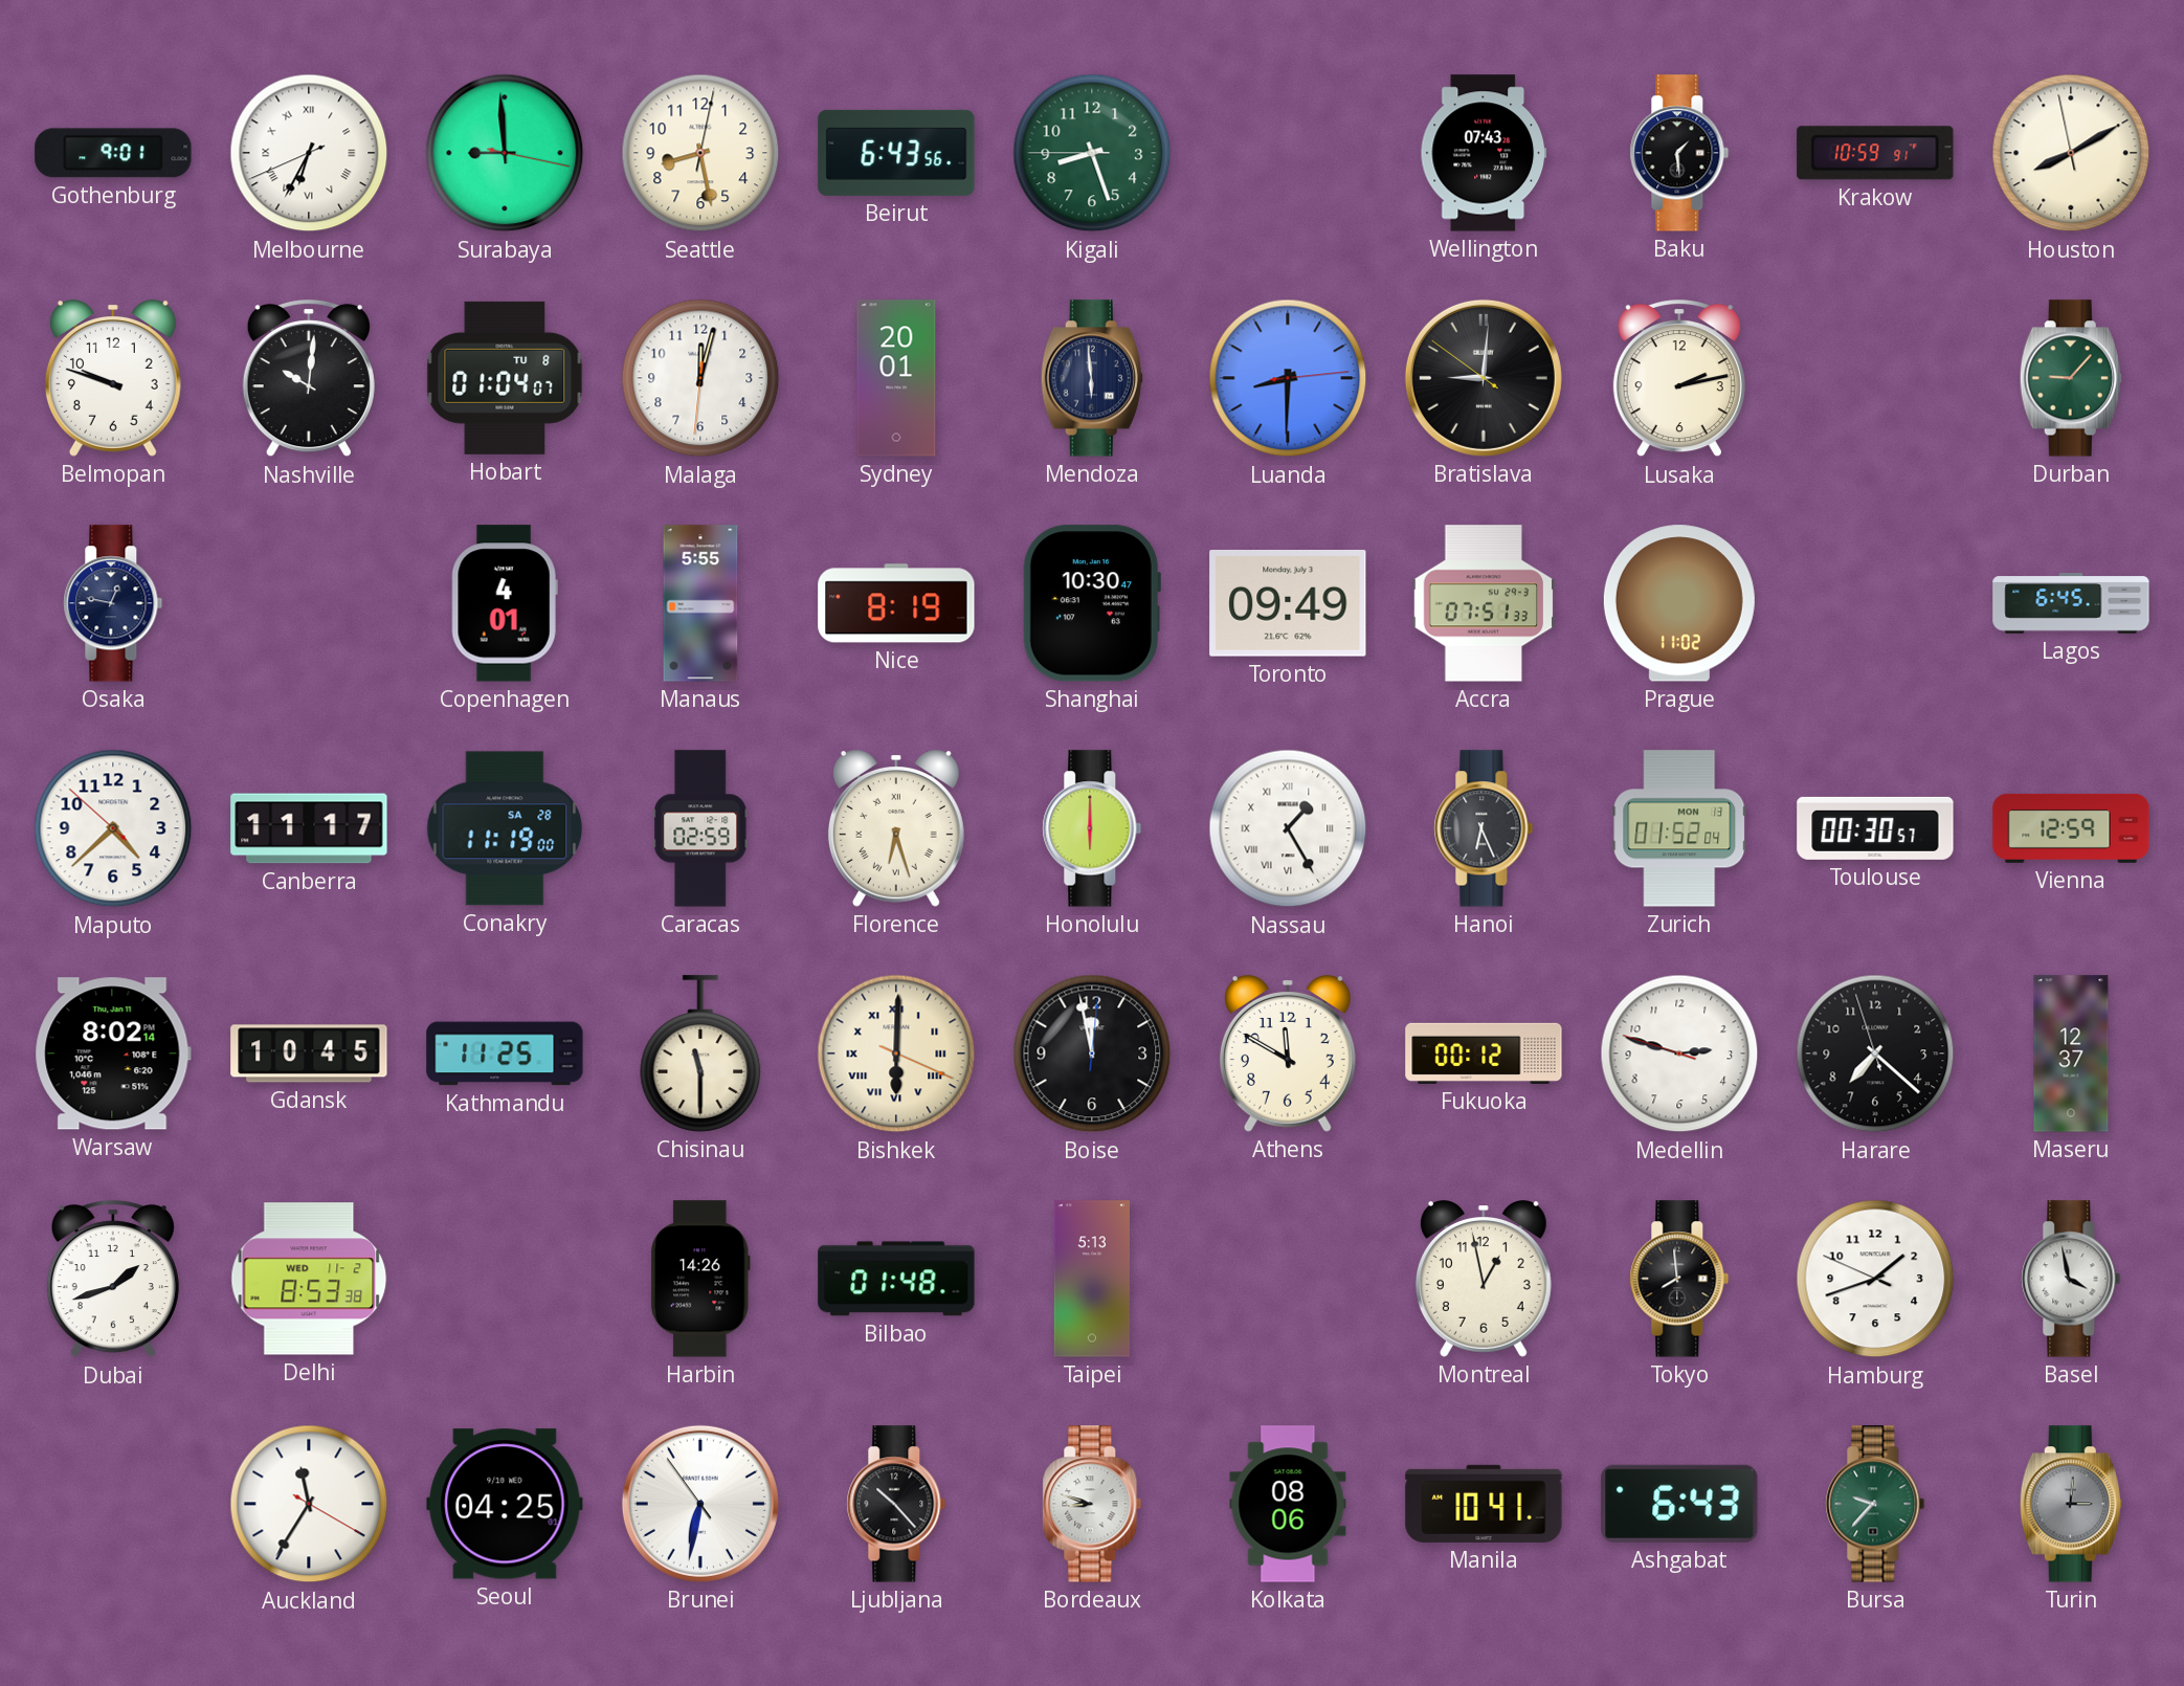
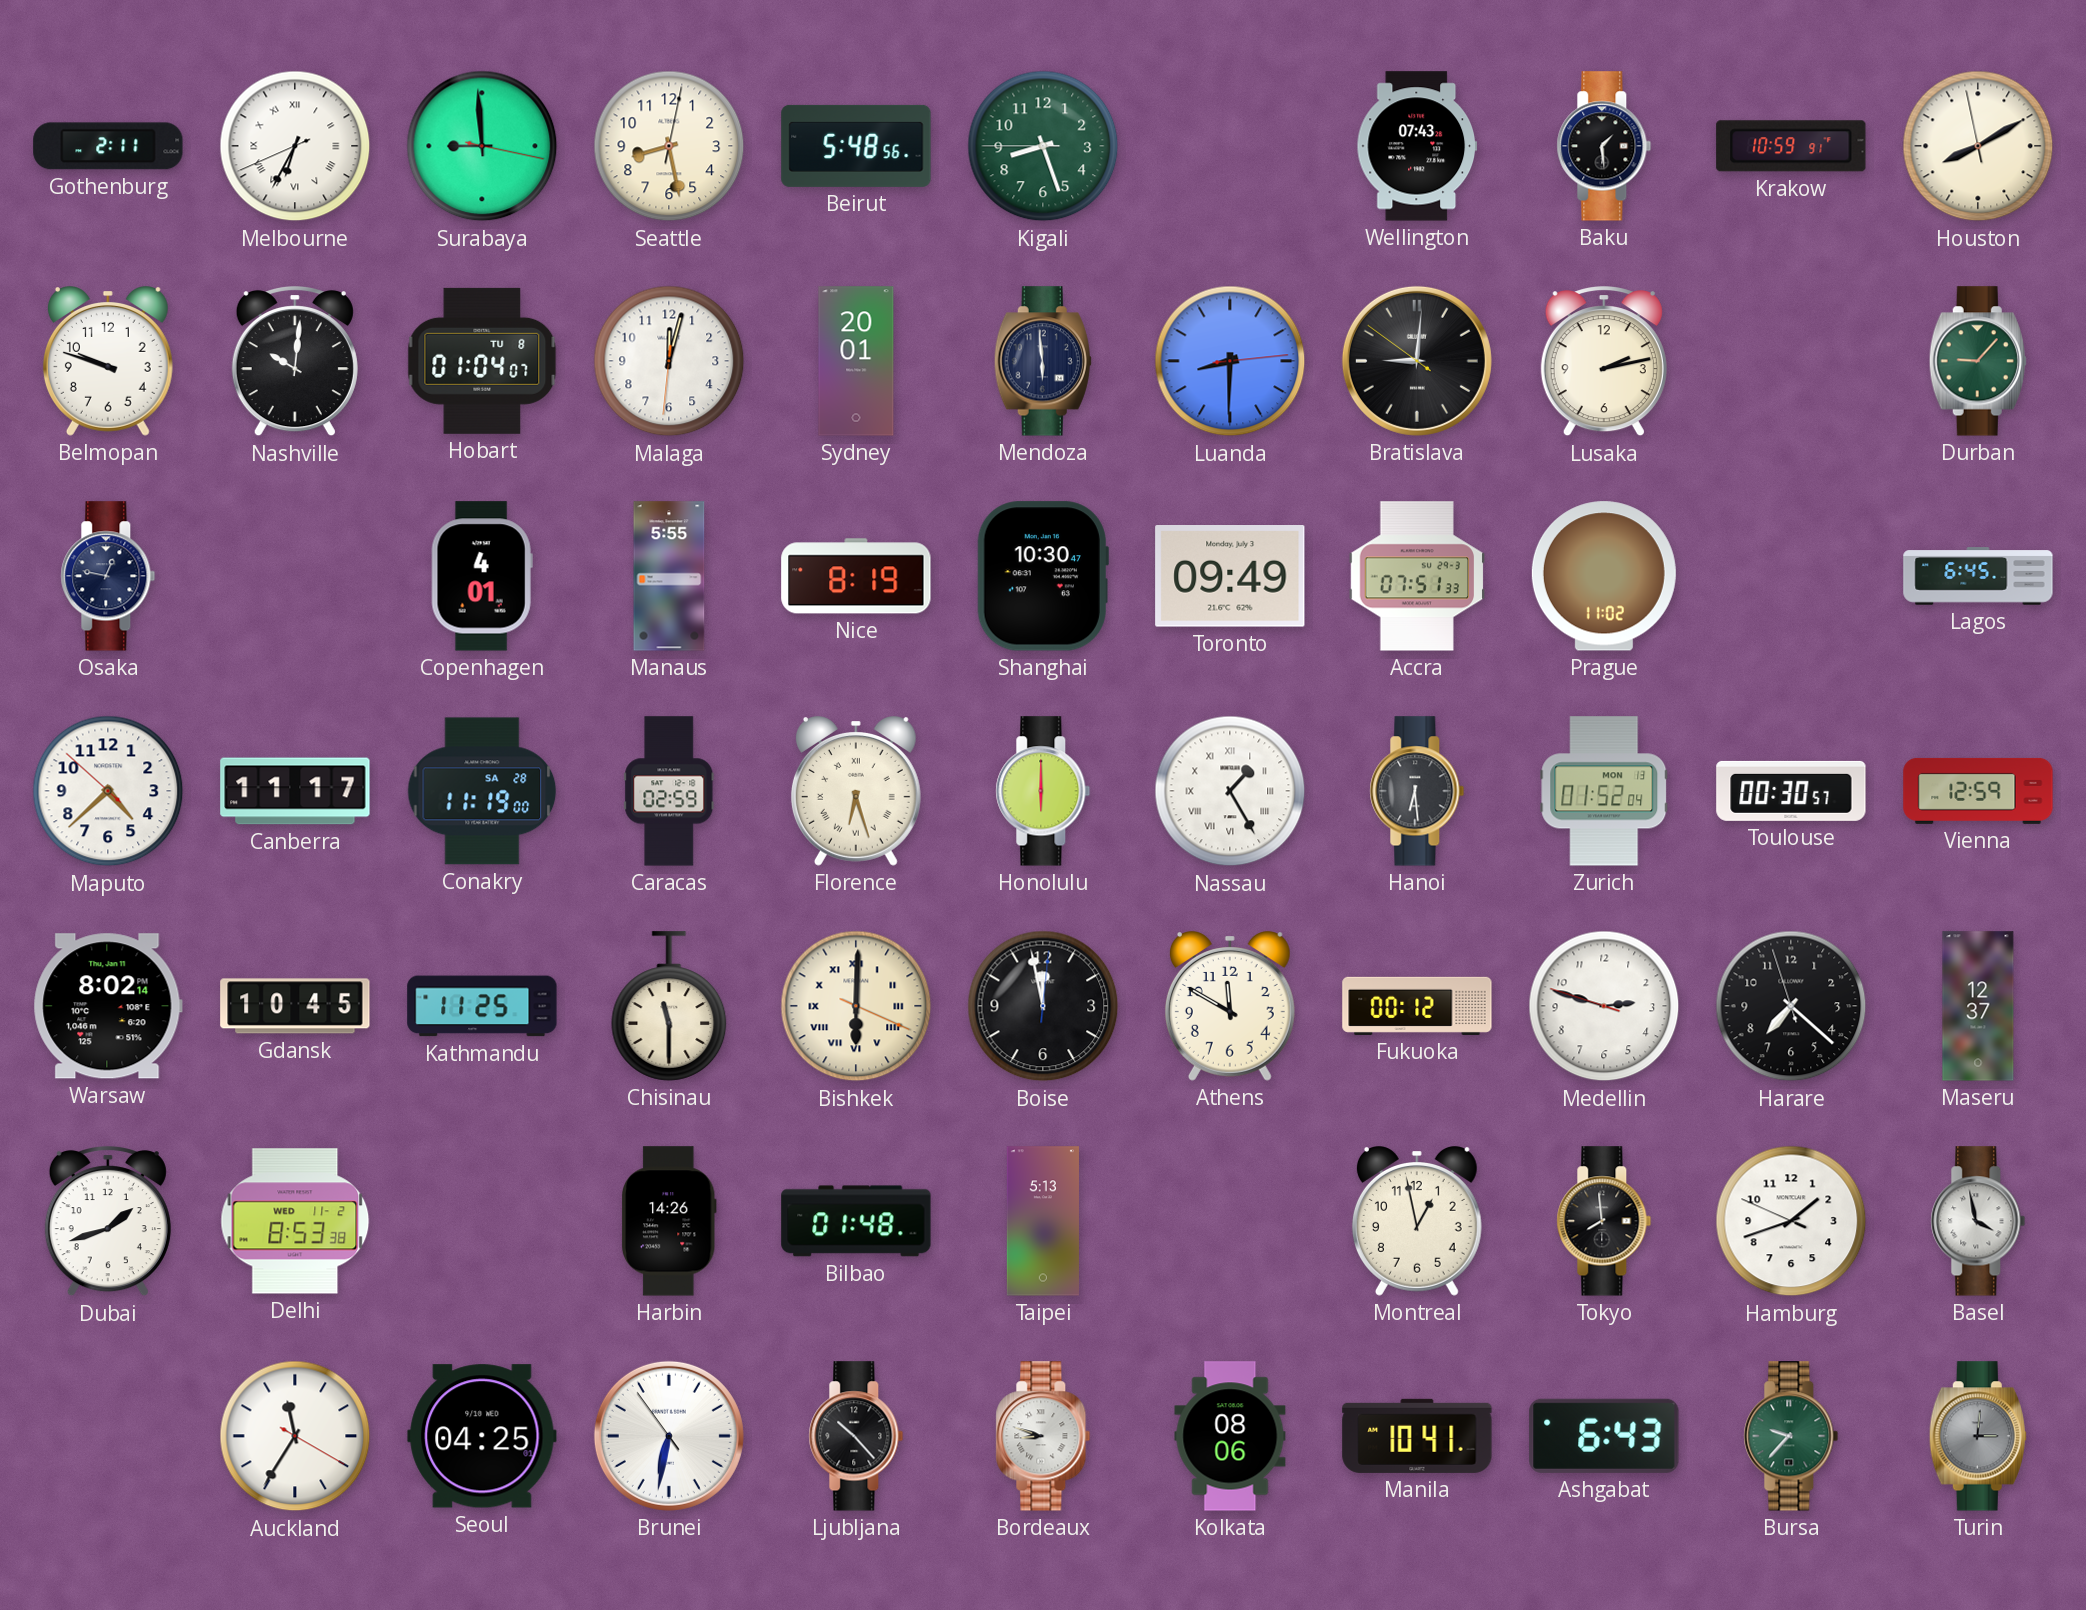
Gothenburg: 9:01 -> 2:11
Beirut: 6:43 -> 5:48
Hanoi: 6:26 -> 6:29
